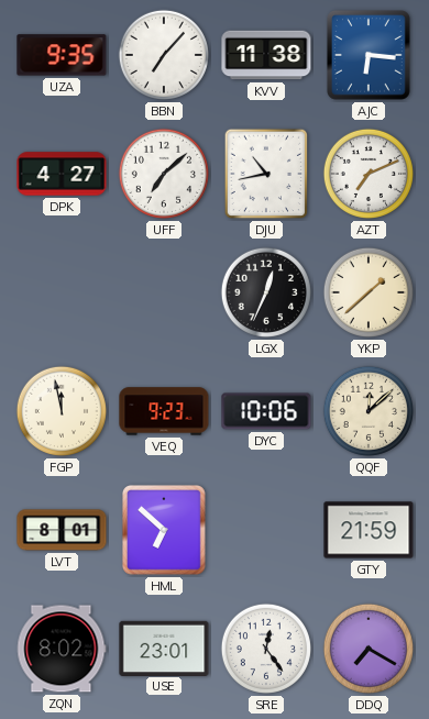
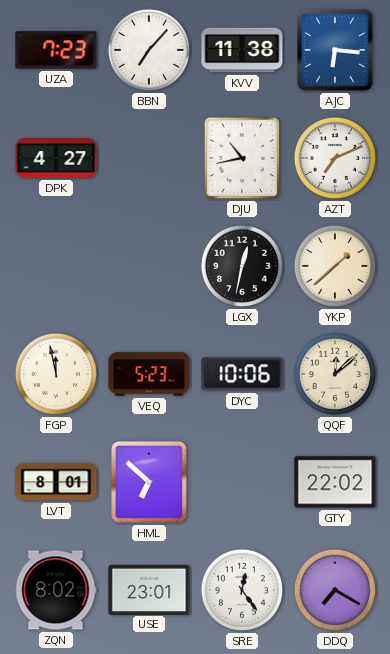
UZA: 9:35 -> 7:23
UFF: 7:08 -> none
LGX: 12:34 -> 12:32
VEQ: 9:23 -> 5:23
GTY: 21:59 -> 22:02
